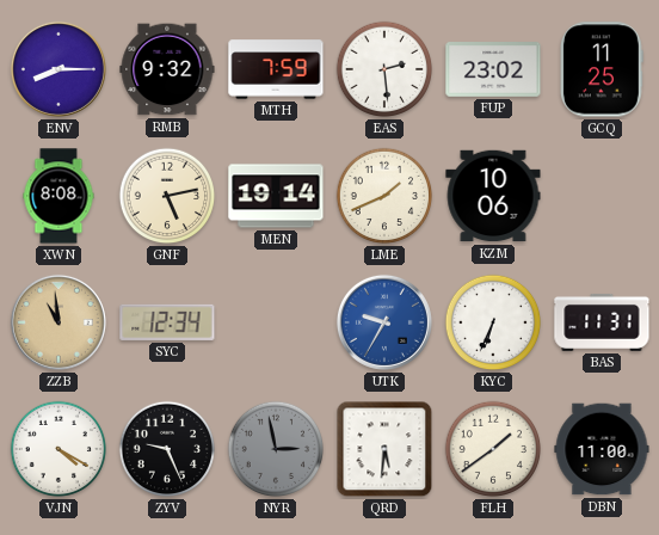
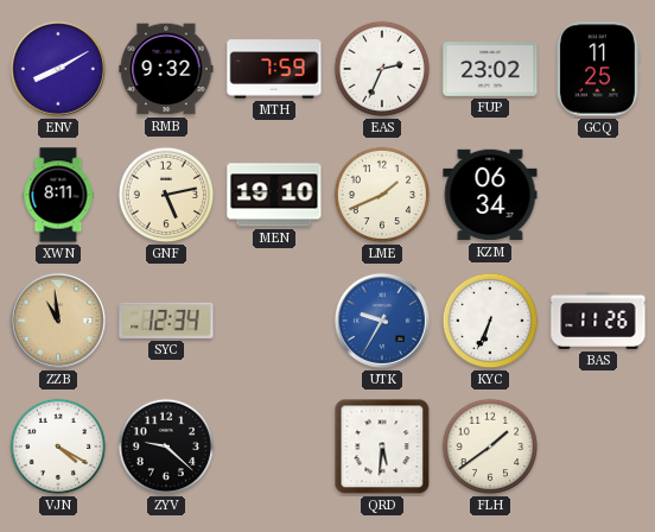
ENV: 8:15 -> 8:10
EAS: 2:29 -> 2:34
XWN: 8:08 -> 8:11
MEN: 19:14 -> 19:10
KZM: 10:06 -> 06:34
BAS: 11:31 -> 11:26
ZYV: 9:26 -> 9:22
NYR: 2:58 -> none
DBN: 11:00 -> none
